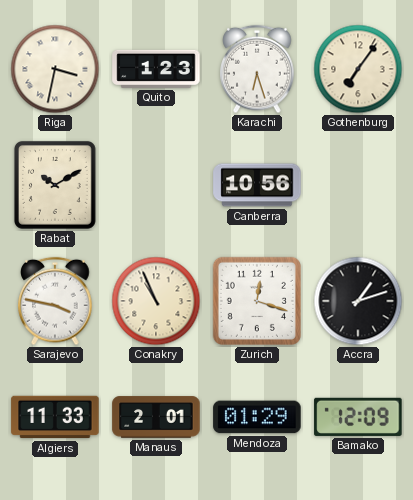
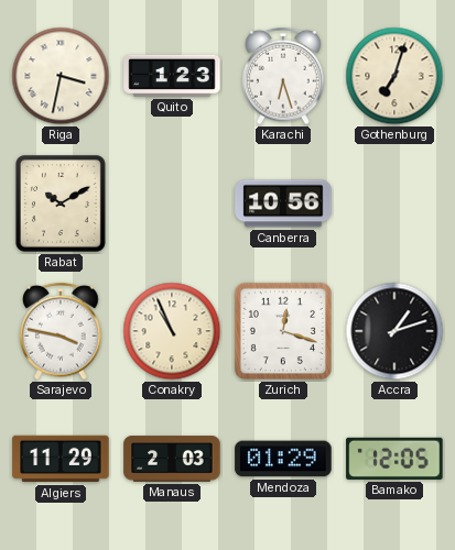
Gothenburg: 7:06 -> 7:03
Algiers: 11:33 -> 11:29
Manaus: 2:01 -> 2:03
Bamako: 12:09 -> 12:05
